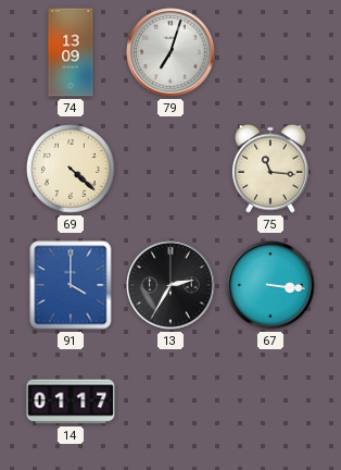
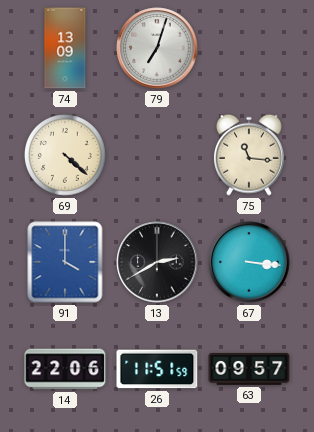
13: 2:35 -> 2:40
14: 01:17 -> 22:06
26: none -> 11:51
63: none -> 09:57
